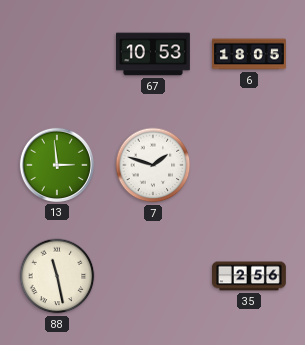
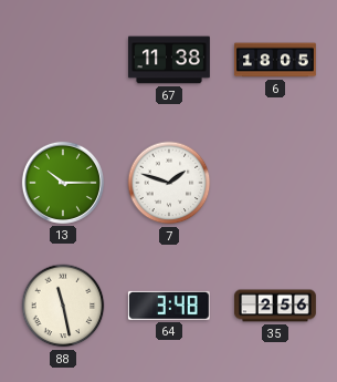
67: 10:53 -> 11:38
13: 2:59 -> 10:15
64: none -> 3:48
